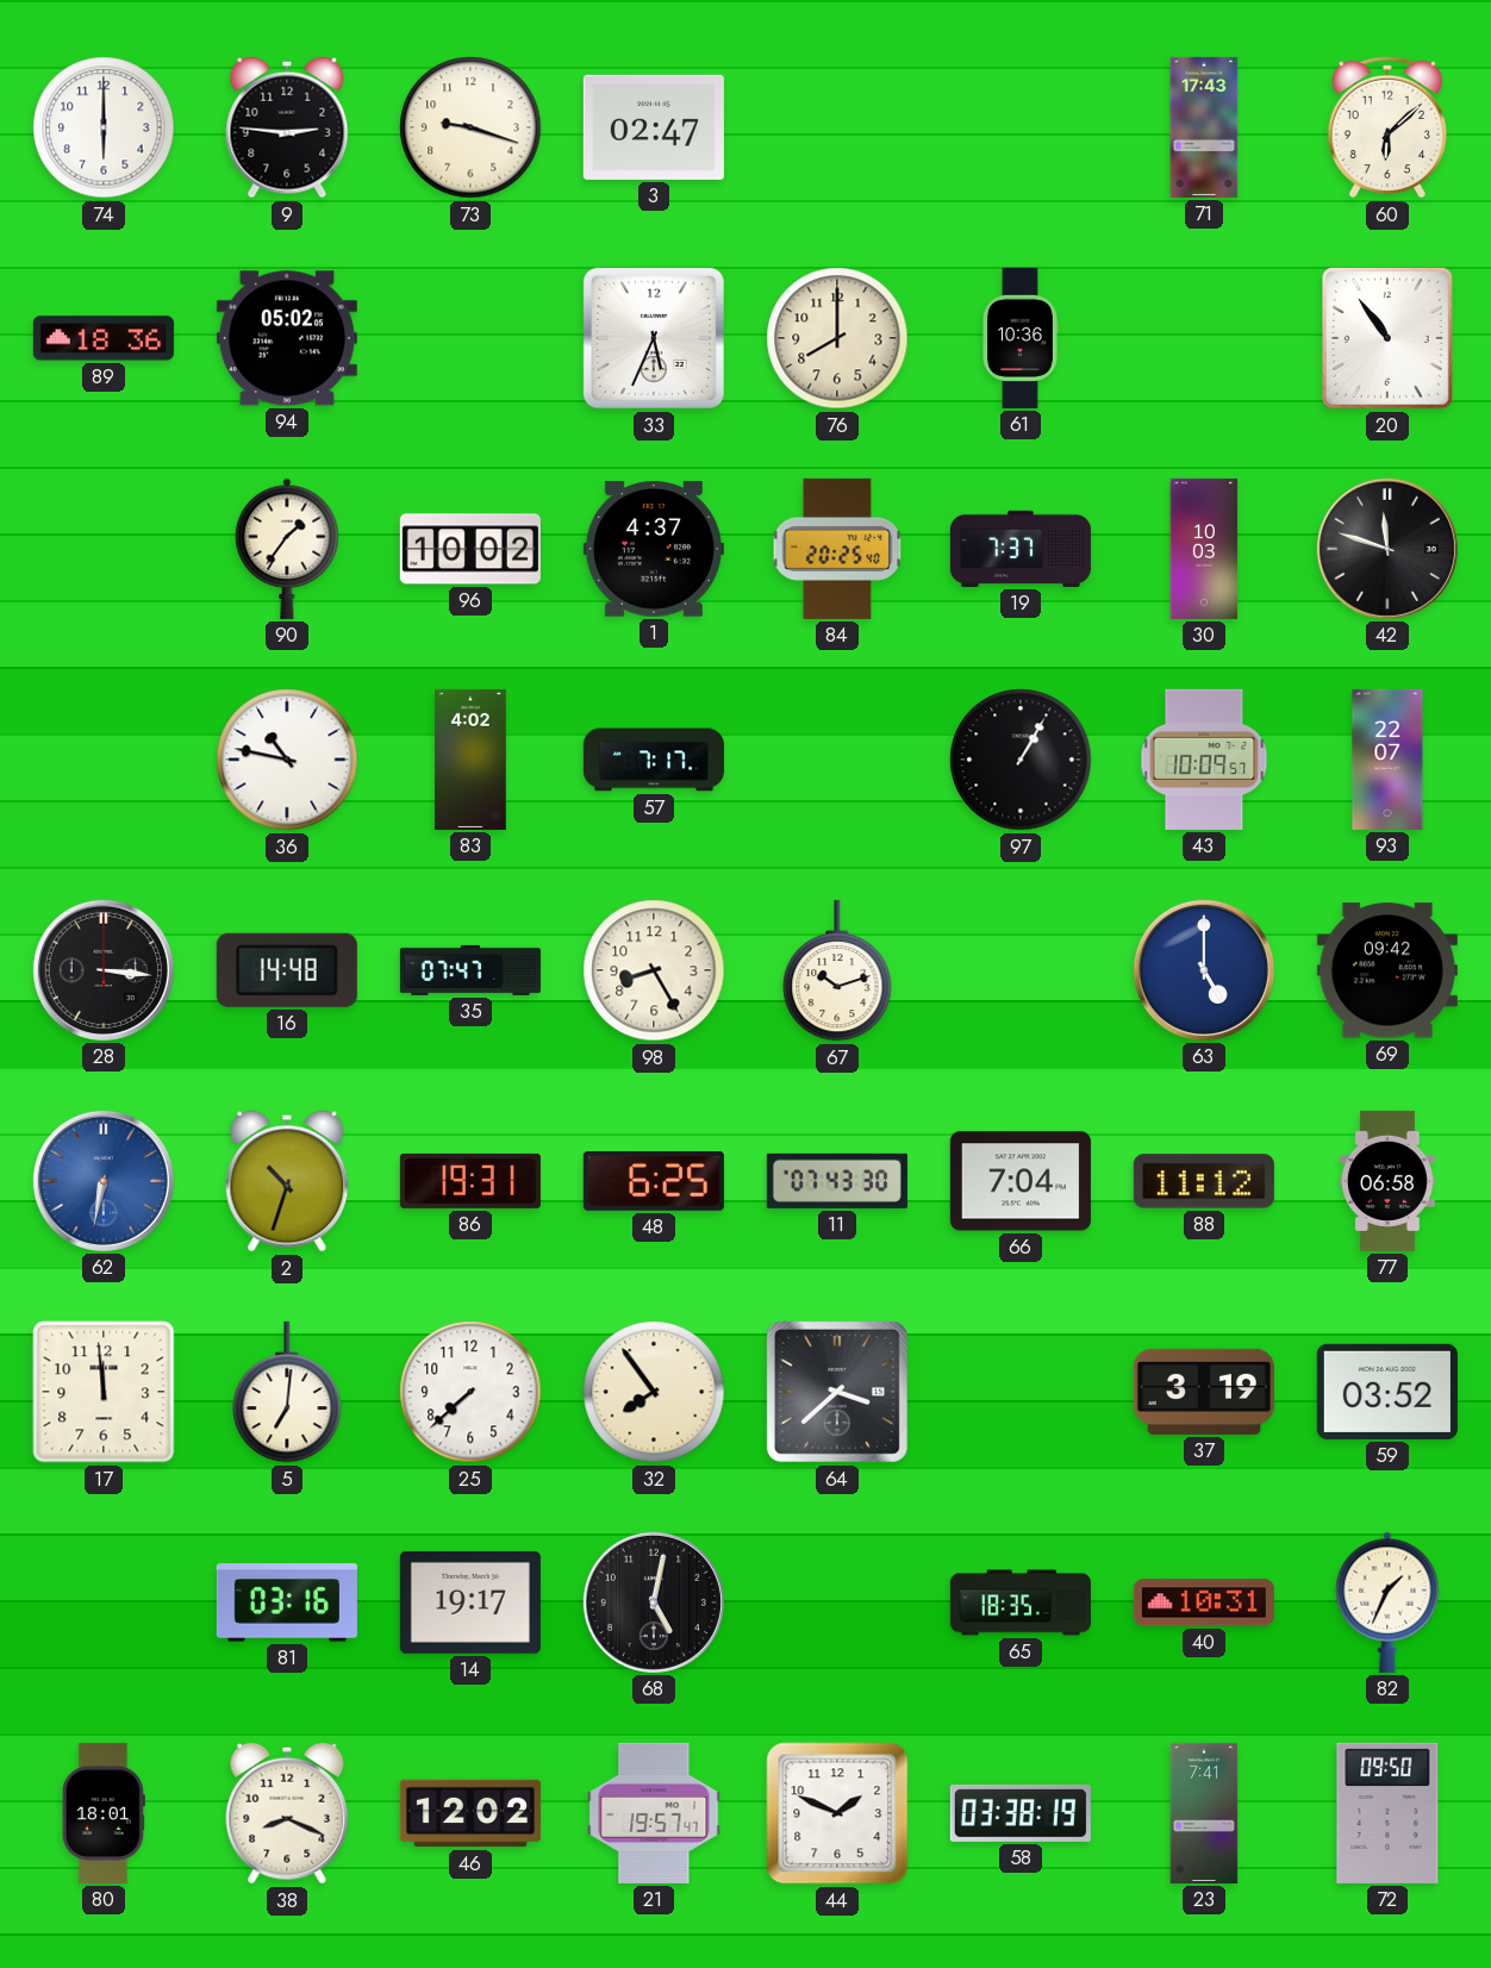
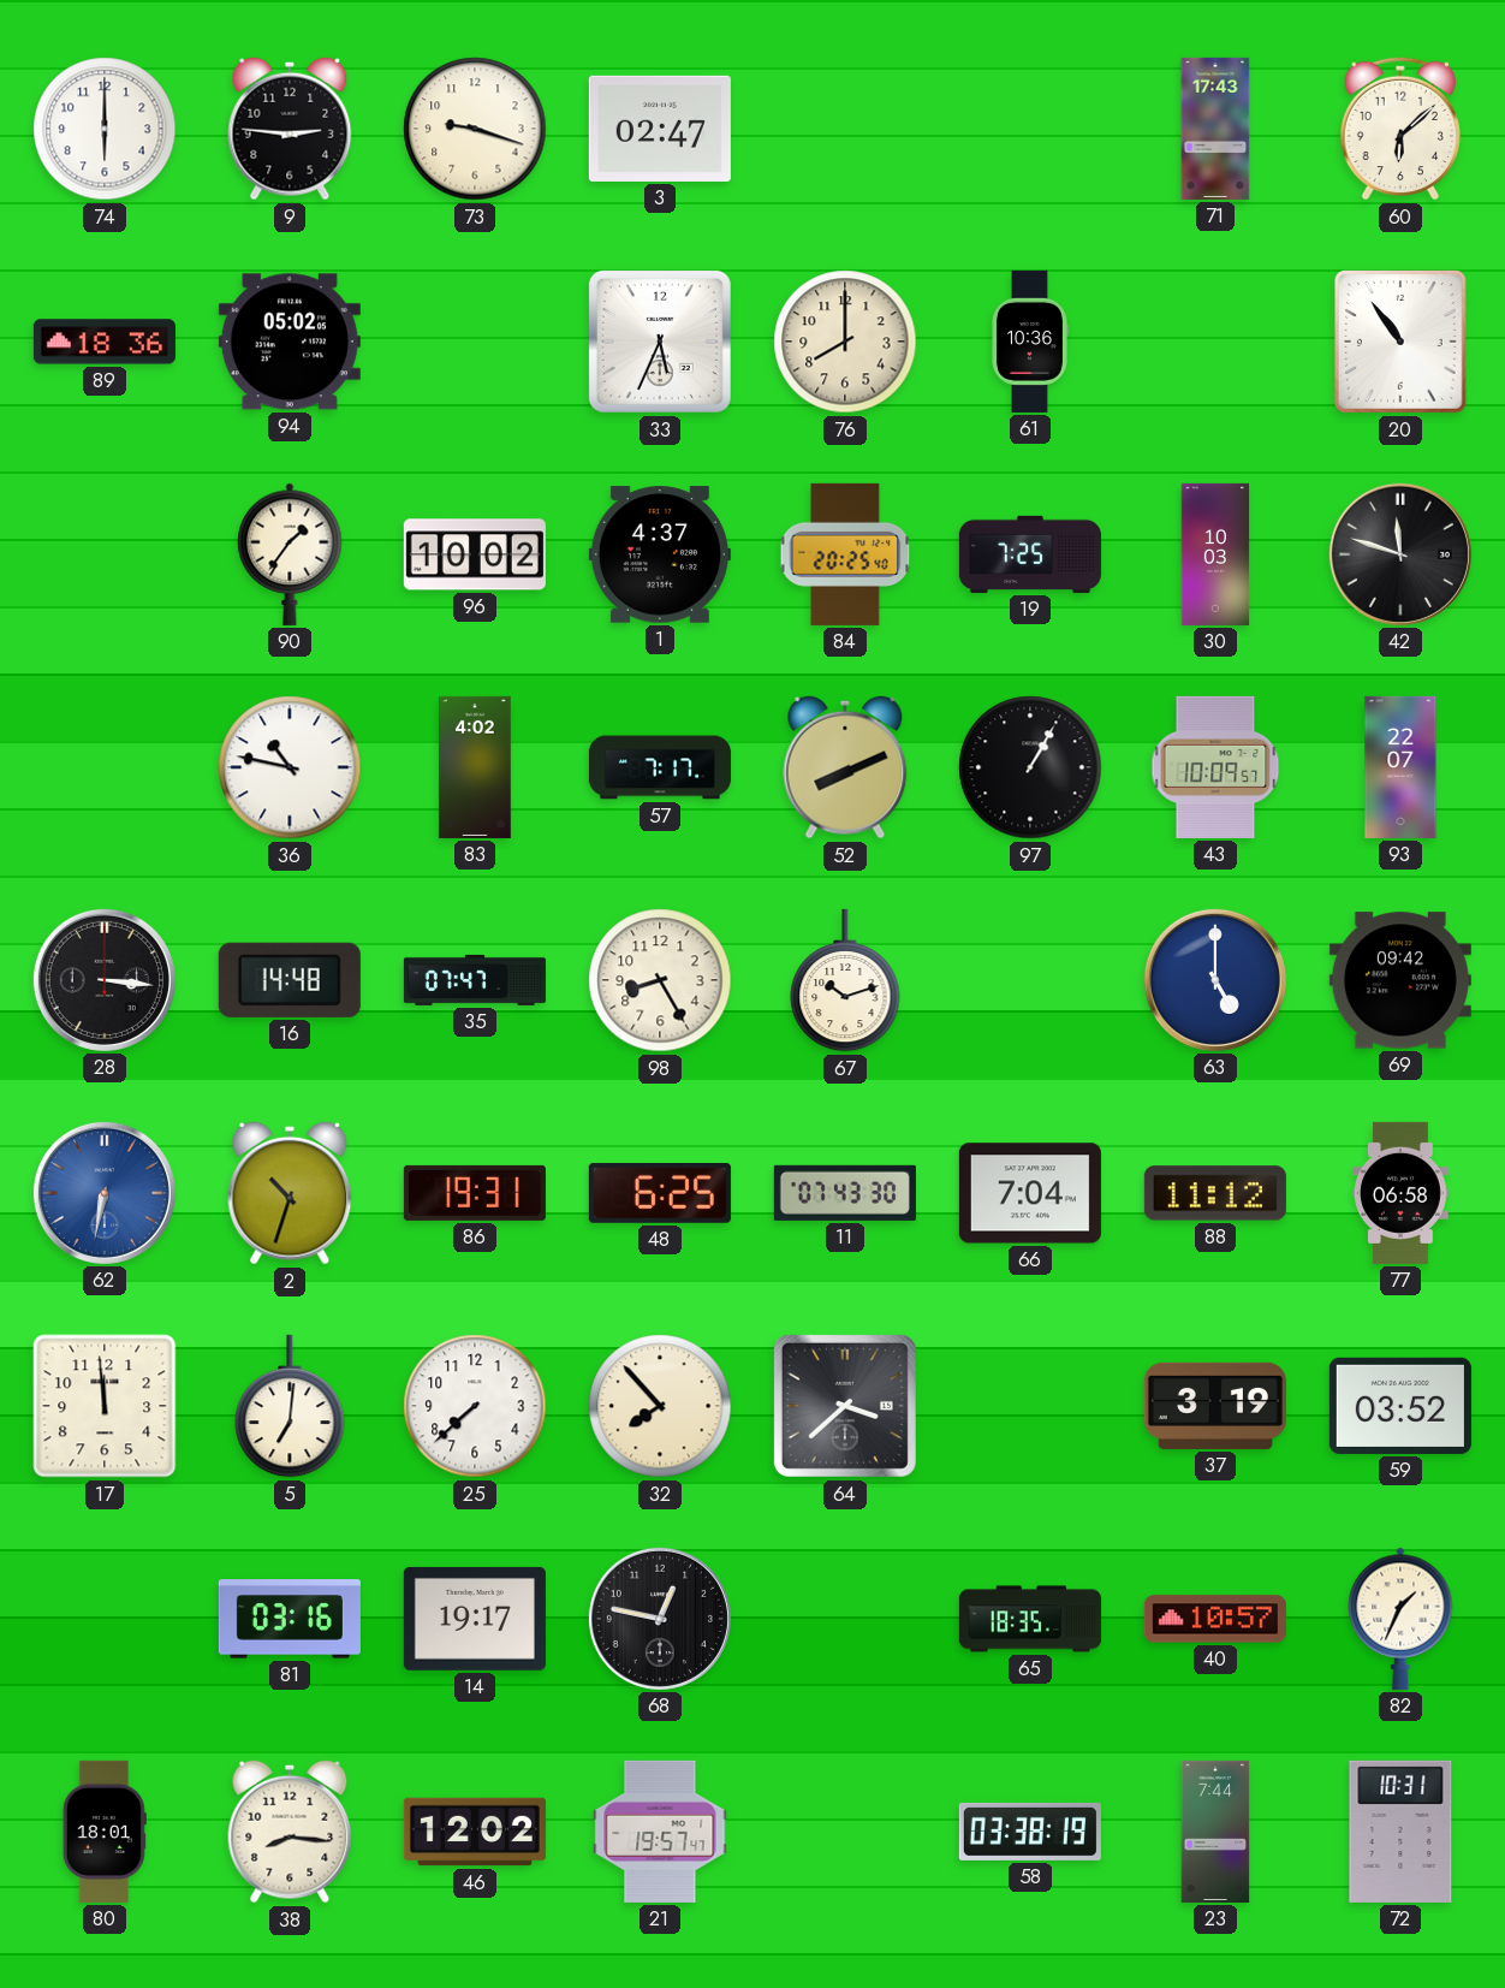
19: 7:37 -> 7:25
52: none -> 8:11
32: 7:54 -> 7:53
68: 5:02 -> 12:47
40: 10:31 -> 10:57
38: 8:19 -> 8:16
44: 1:49 -> none
23: 7:41 -> 7:44
72: 09:50 -> 10:31
